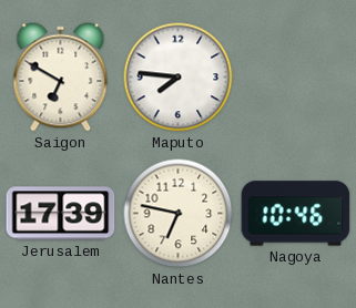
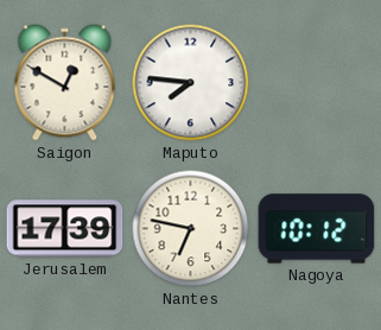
Saigon: 6:50 -> 12:50
Nagoya: 10:46 -> 10:12
